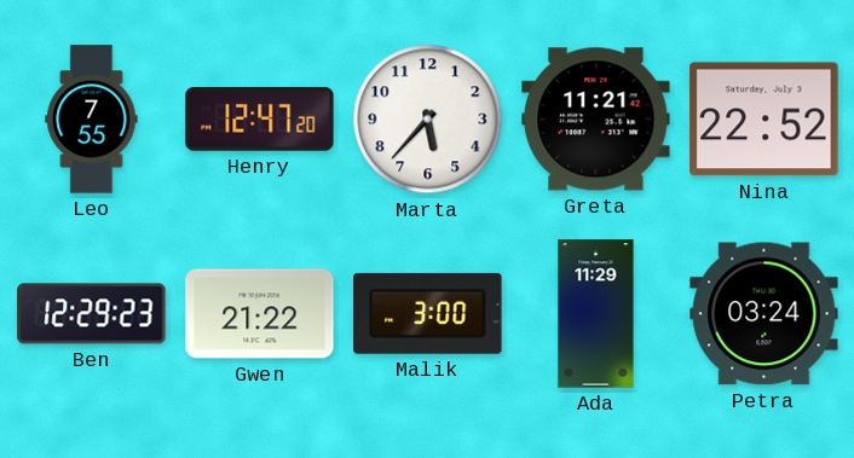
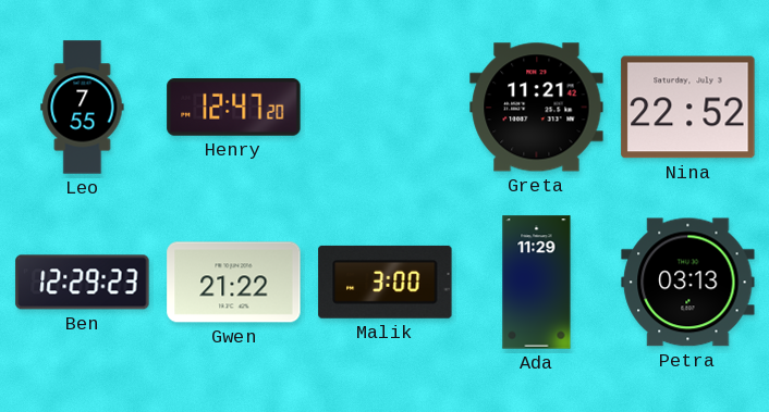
Marta: 5:37 -> none
Petra: 03:24 -> 03:13
